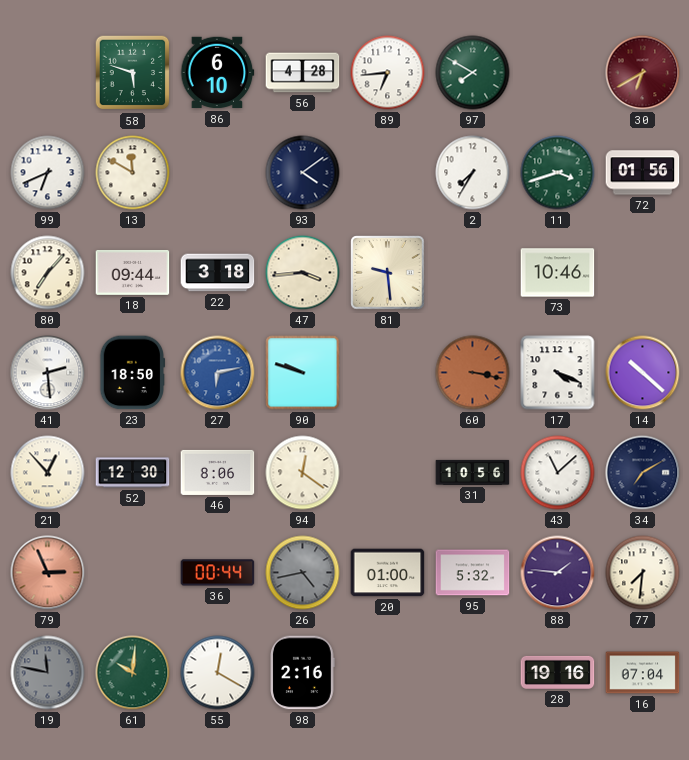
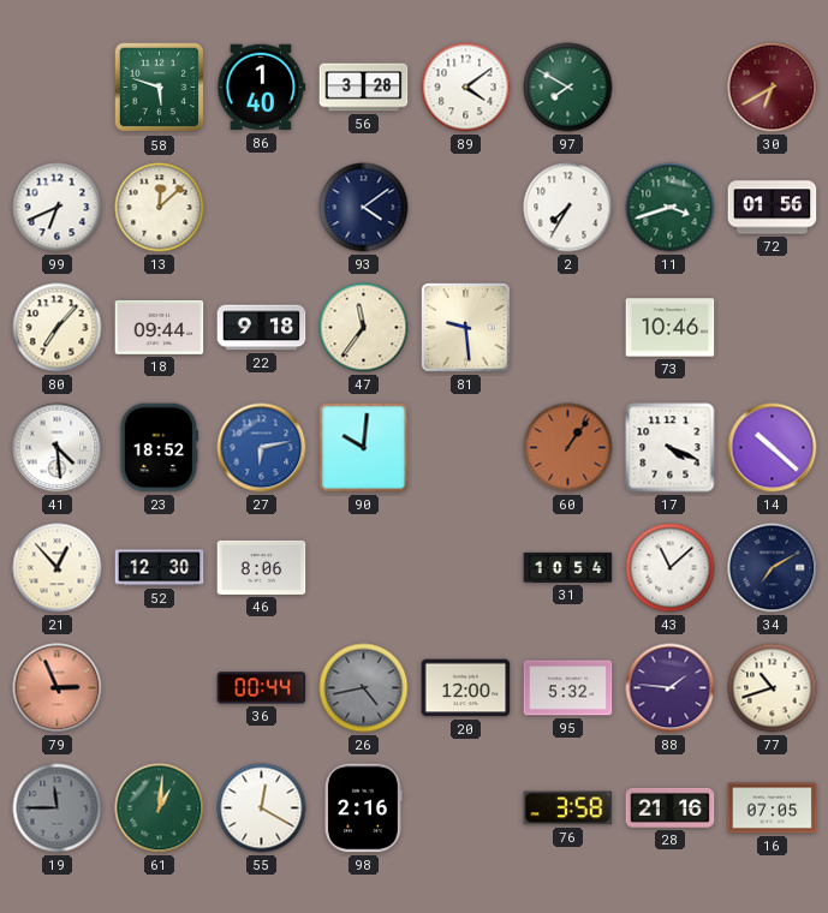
86: 6:10 -> 1:40
56: 4:28 -> 3:28
89: 6:44 -> 4:09
13: 11:50 -> 12:08
22: 3:18 -> 9:18
47: 3:44 -> 11:36
41: 2:29 -> 4:29
23: 18:50 -> 18:52
90: 9:48 -> 10:01
60: 3:17 -> 1:06
94: 12:21 -> none
31: 10:56 -> 10:54
20: 01:00 -> 12:00
77: 7:31 -> 10:42
19: 11:47 -> 11:45
61: 10:01 -> 1:01
76: none -> 3:58
28: 19:16 -> 21:16
16: 07:04 -> 07:05
